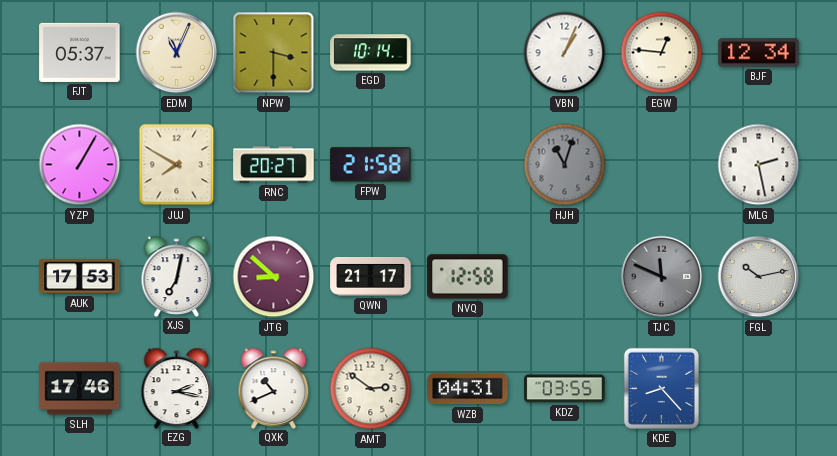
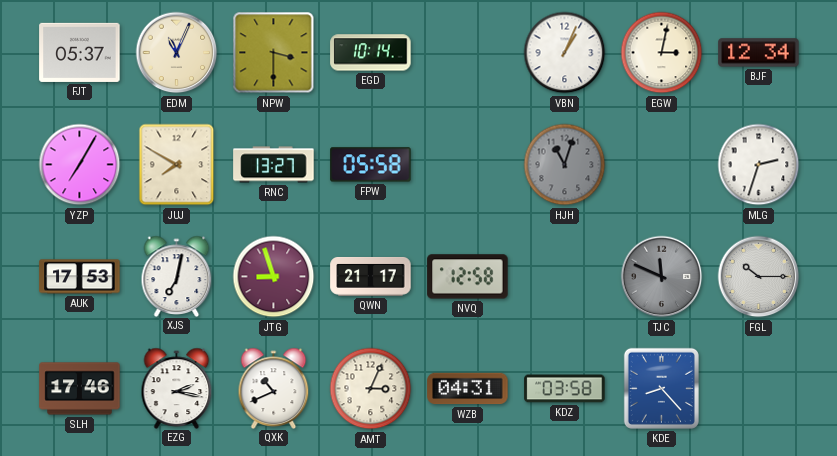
EGW: 12:46 -> 3:02
YZP: 1:05 -> 7:05
RNC: 20:27 -> 13:27
FPW: 21:58 -> 05:58
MLG: 2:28 -> 2:33
JTG: 8:52 -> 8:57
FGL: 10:13 -> 10:15
AMT: 2:51 -> 3:04
KDZ: 03:55 -> 03:58
